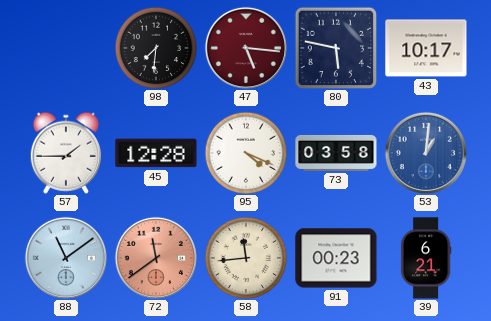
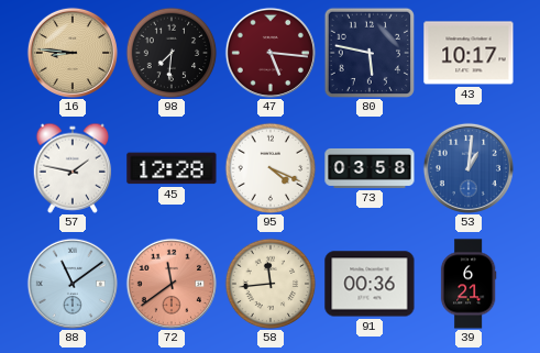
16: none -> 8:46
57: 1:45 -> 1:47
91: 00:23 -> 00:36
